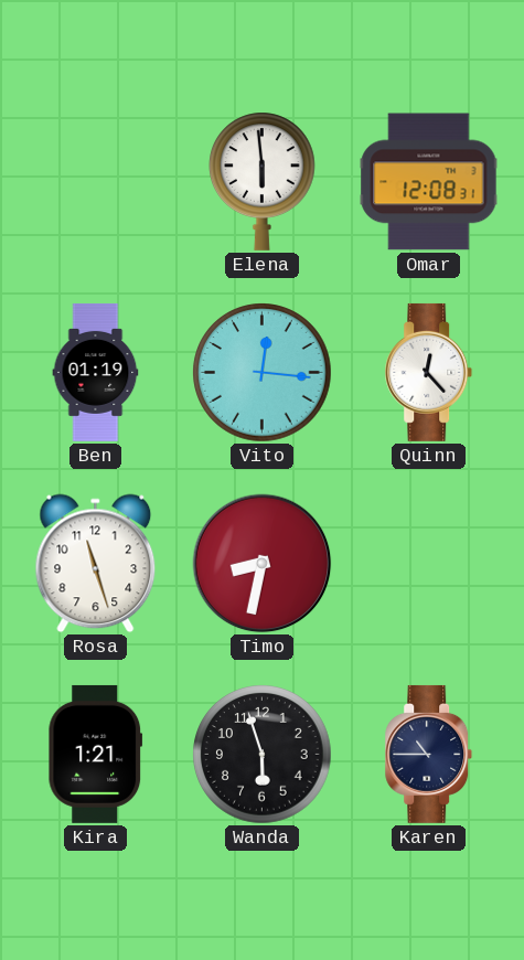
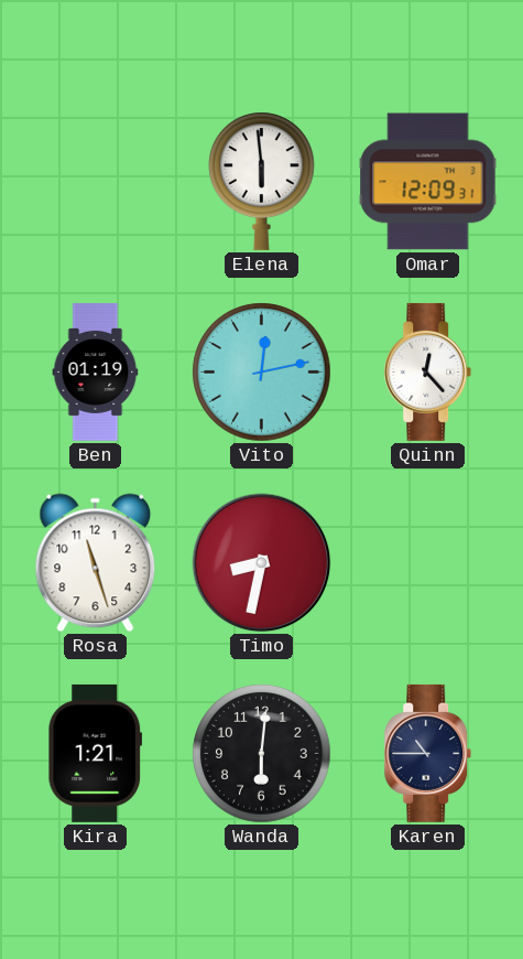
Omar: 12:08 -> 12:09
Vito: 12:16 -> 12:13
Wanda: 5:57 -> 6:01
